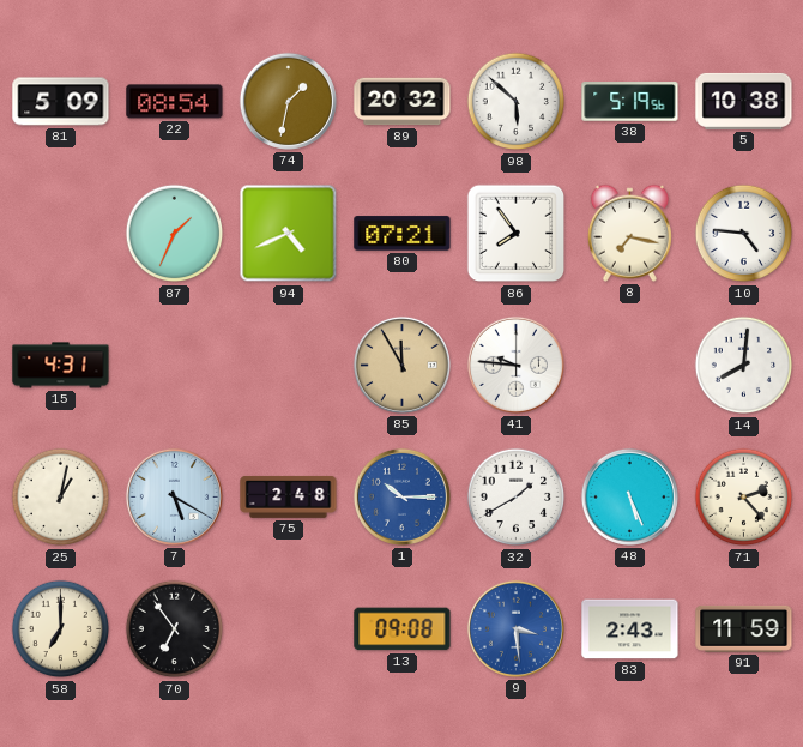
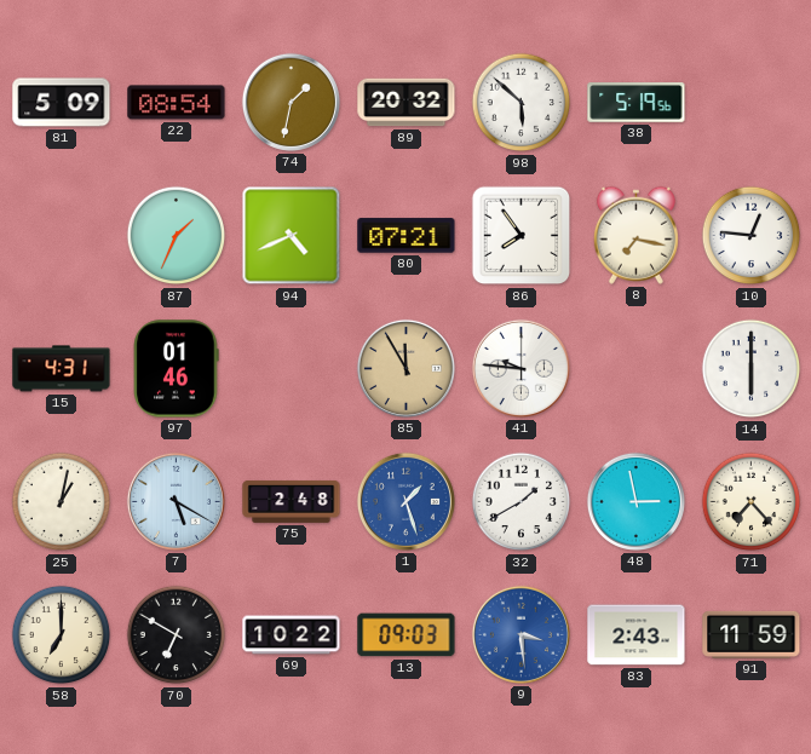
5: 10:38 -> none
10: 4:46 -> 12:46
97: none -> 01:46
14: 8:01 -> 6:00
1: 10:15 -> 1:27
48: 5:26 -> 2:58
71: 2:23 -> 7:23
70: 6:54 -> 6:50
69: none -> 10:22
13: 09:08 -> 09:03
